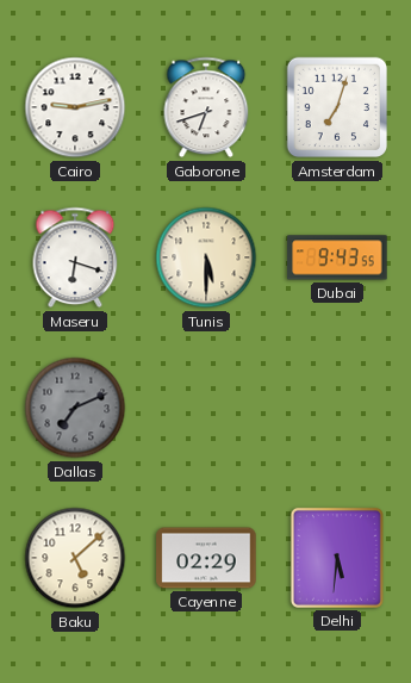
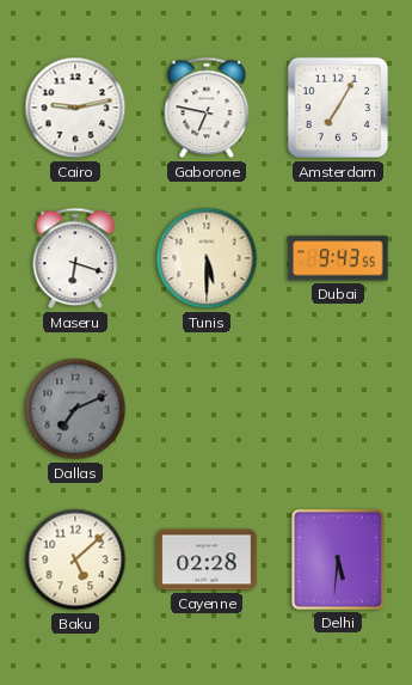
Gaborone: 6:42 -> 6:47
Amsterdam: 7:03 -> 7:05
Cayenne: 02:29 -> 02:28
